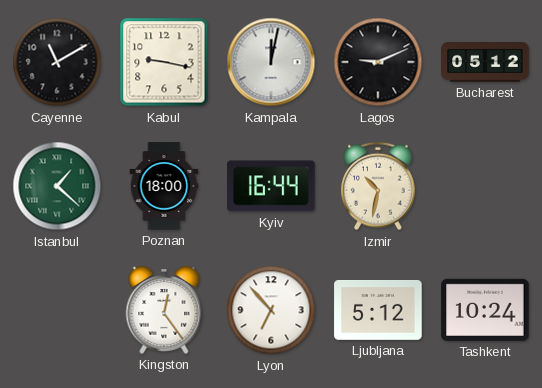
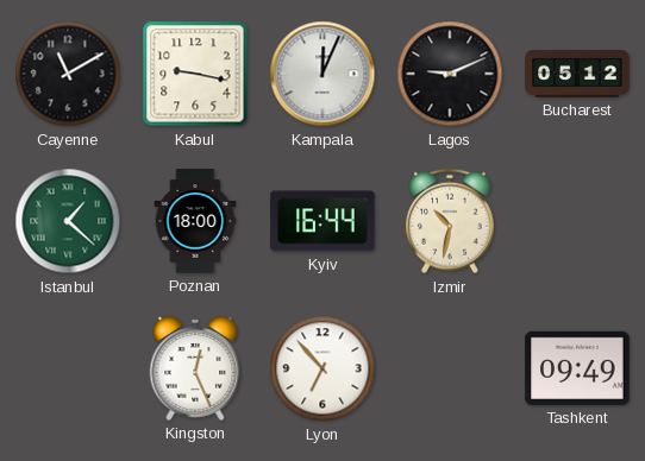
Kampala: 12:02 -> 12:04
Kingston: 12:24 -> 12:26
Ljubljana: 5:12 -> none
Tashkent: 10:24 -> 09:49
